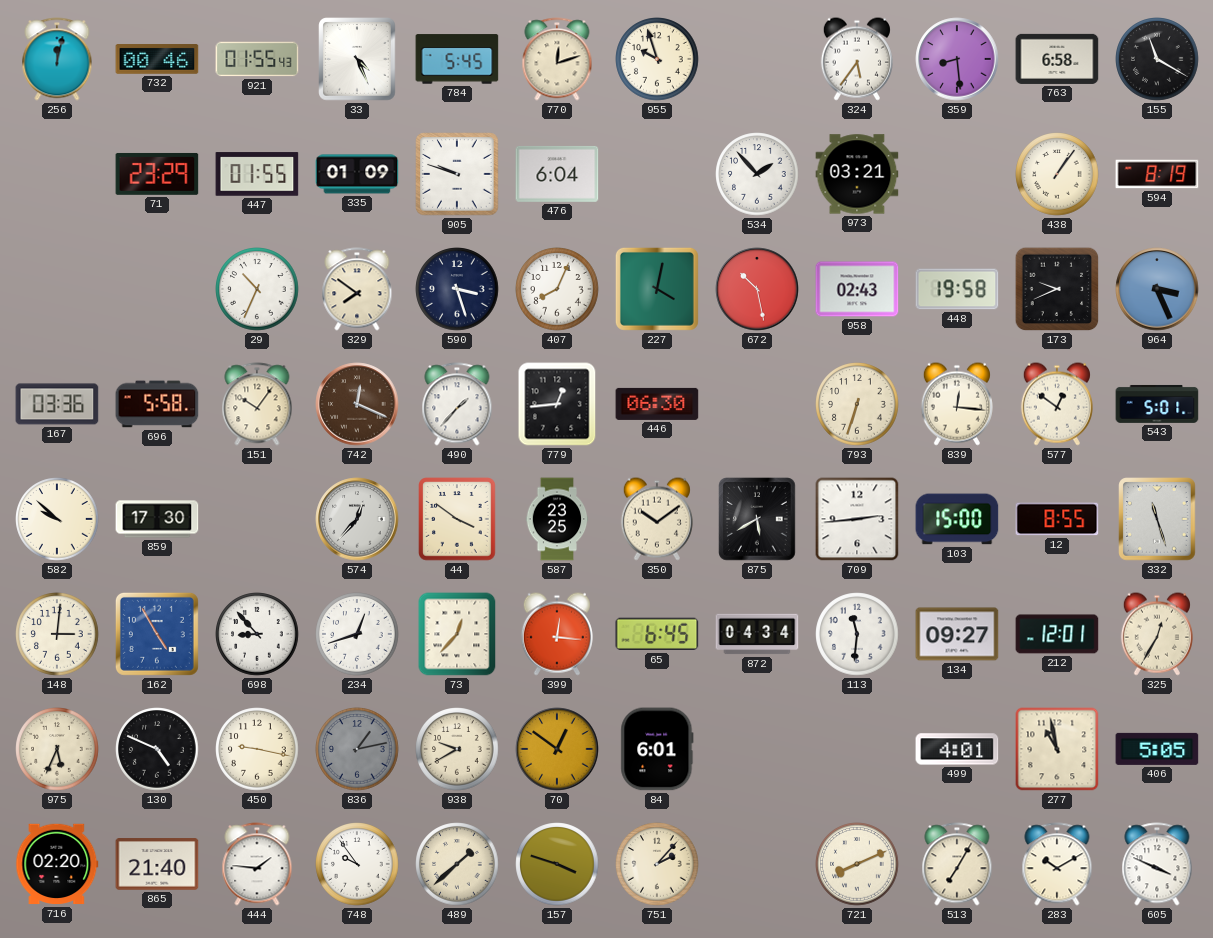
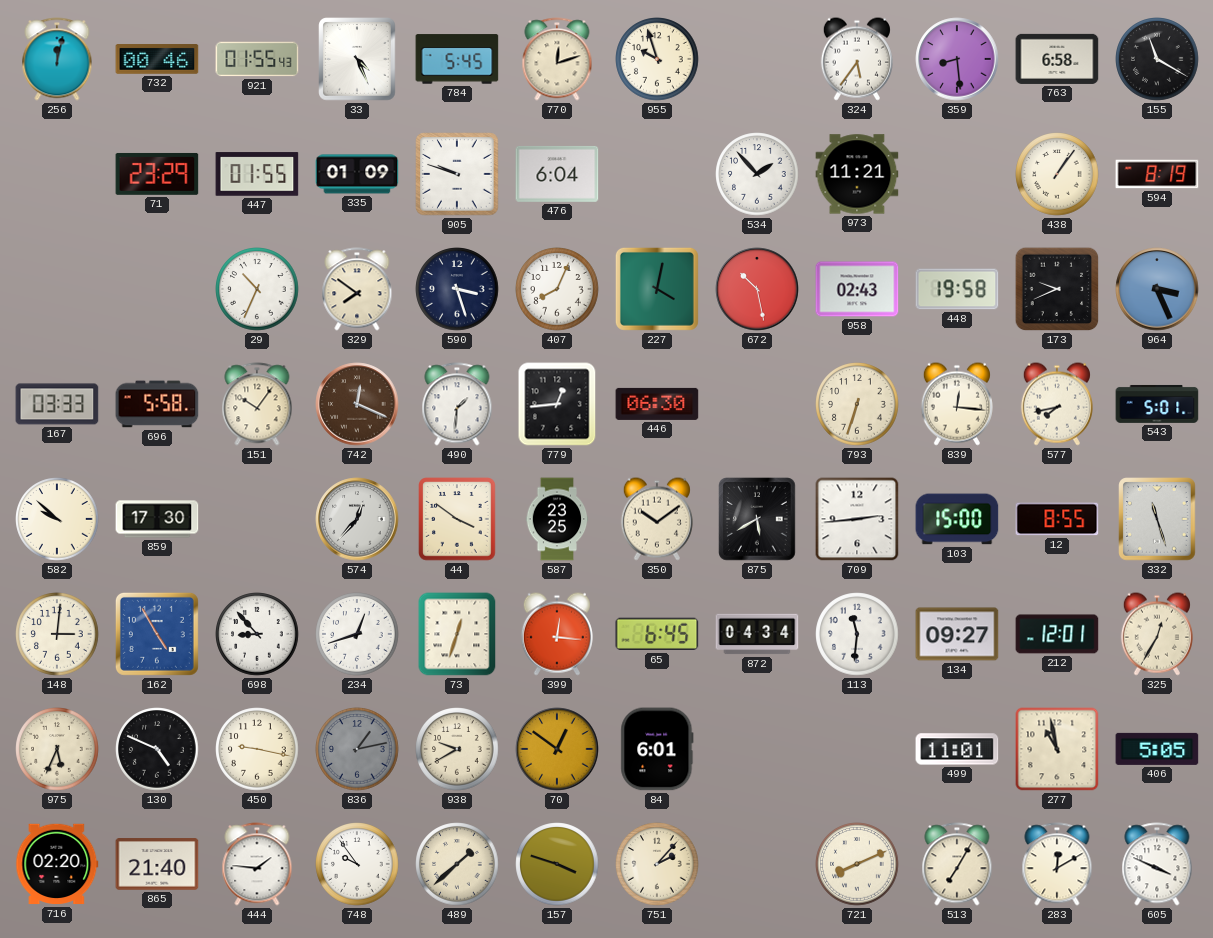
973: 03:21 -> 11:21
167: 03:36 -> 03:33
490: 1:37 -> 1:31
577: 12:51 -> 7:43
73: 12:37 -> 12:33
499: 4:01 -> 11:01
283: 10:10 -> 12:10
